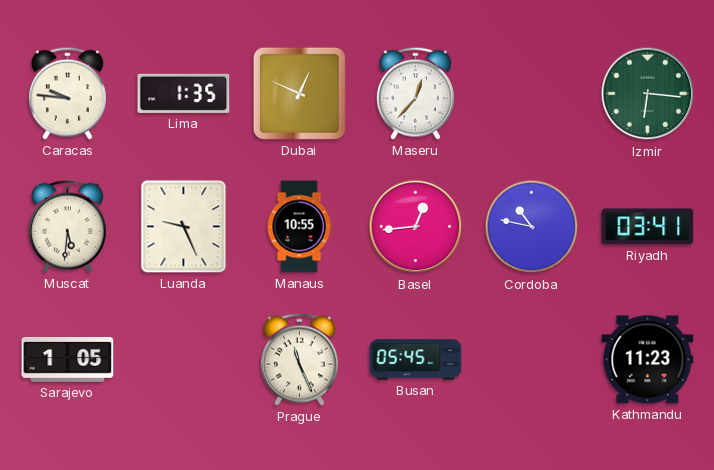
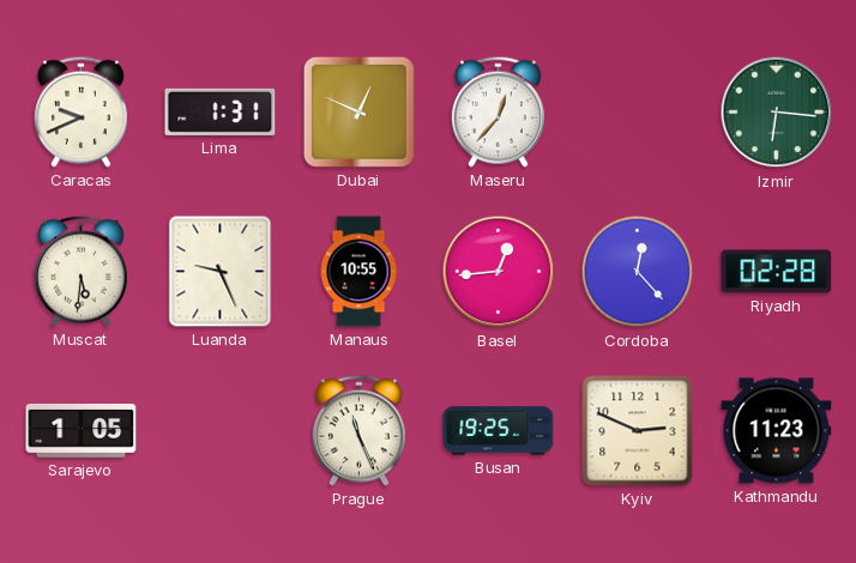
Caracas: 9:46 -> 9:41
Lima: 1:35 -> 1:31
Cordoba: 10:47 -> 12:23
Riyadh: 03:41 -> 02:28
Busan: 05:45 -> 19:25
Kyiv: none -> 2:49
